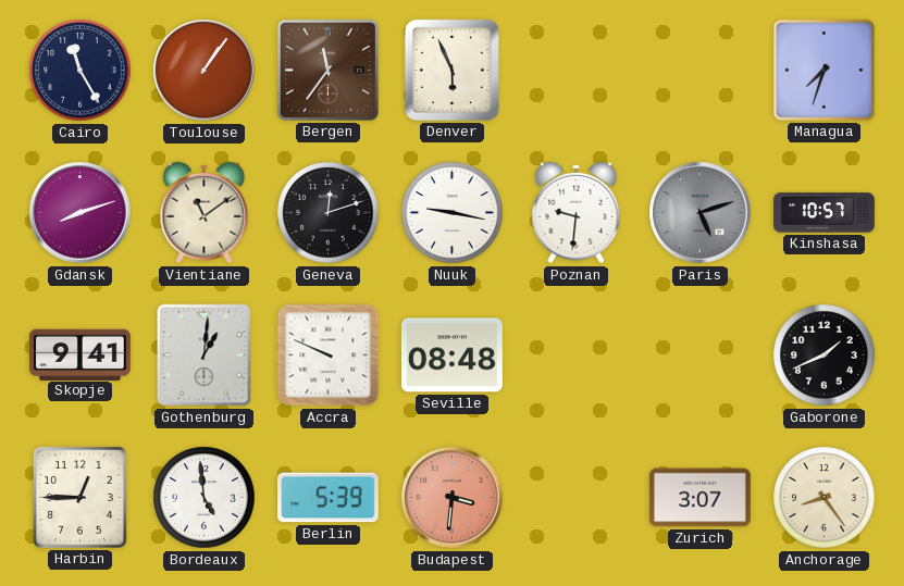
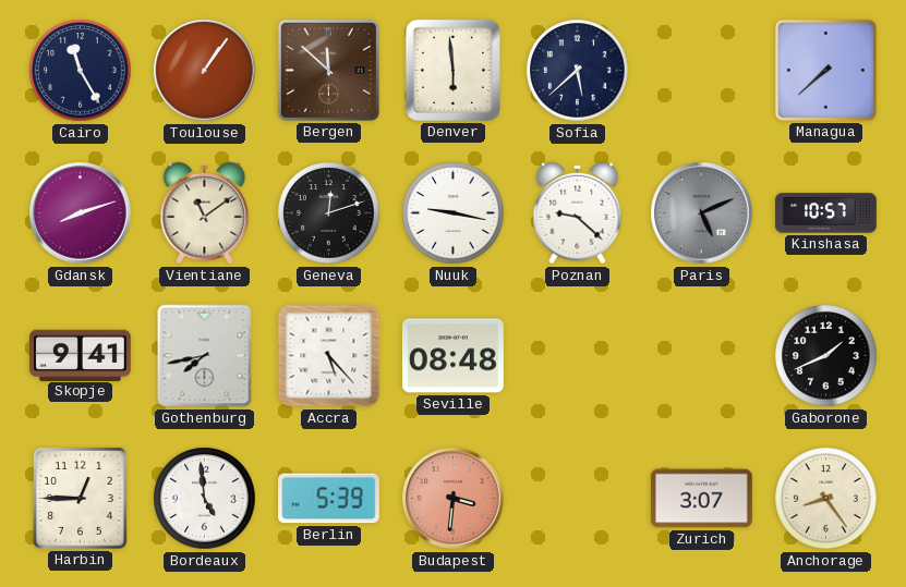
Bergen: 11:36 -> 11:52
Denver: 5:56 -> 5:59
Sofia: none -> 5:38
Managua: 7:33 -> 7:38
Poznan: 9:31 -> 9:22
Paris: 5:12 -> 5:11
Gothenburg: 1:01 -> 7:43
Accra: 9:49 -> 5:23
